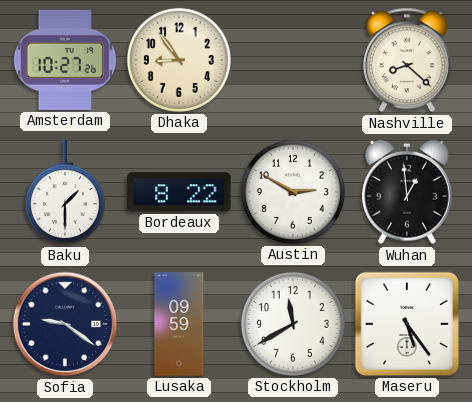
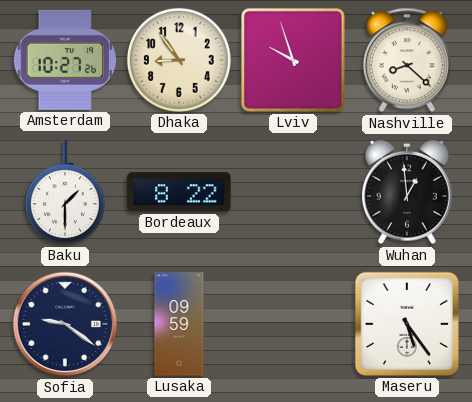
Lviv: none -> 9:57
Austin: 2:50 -> none
Stockholm: 11:40 -> none
